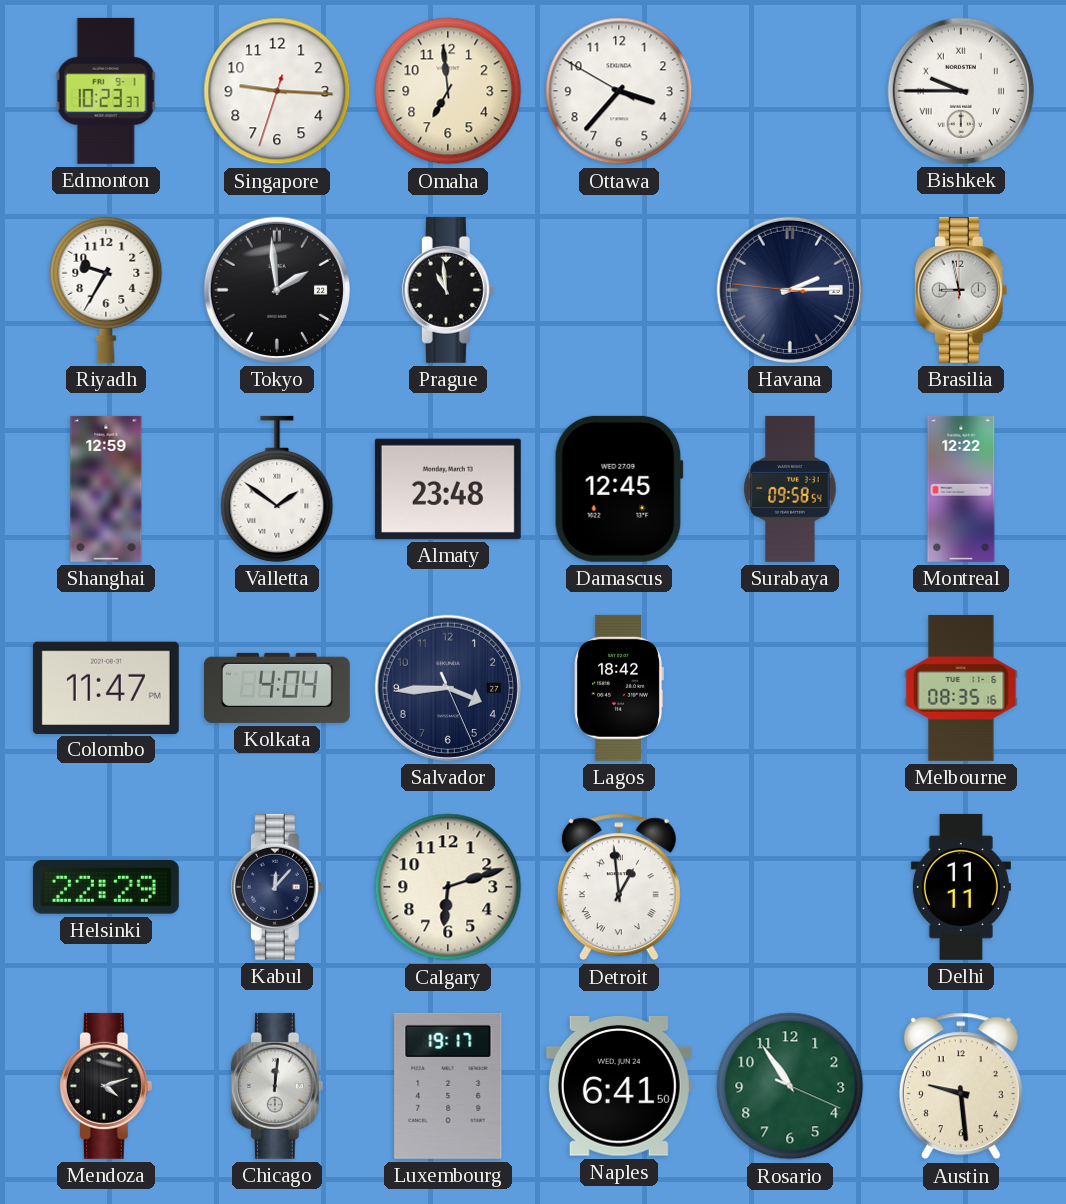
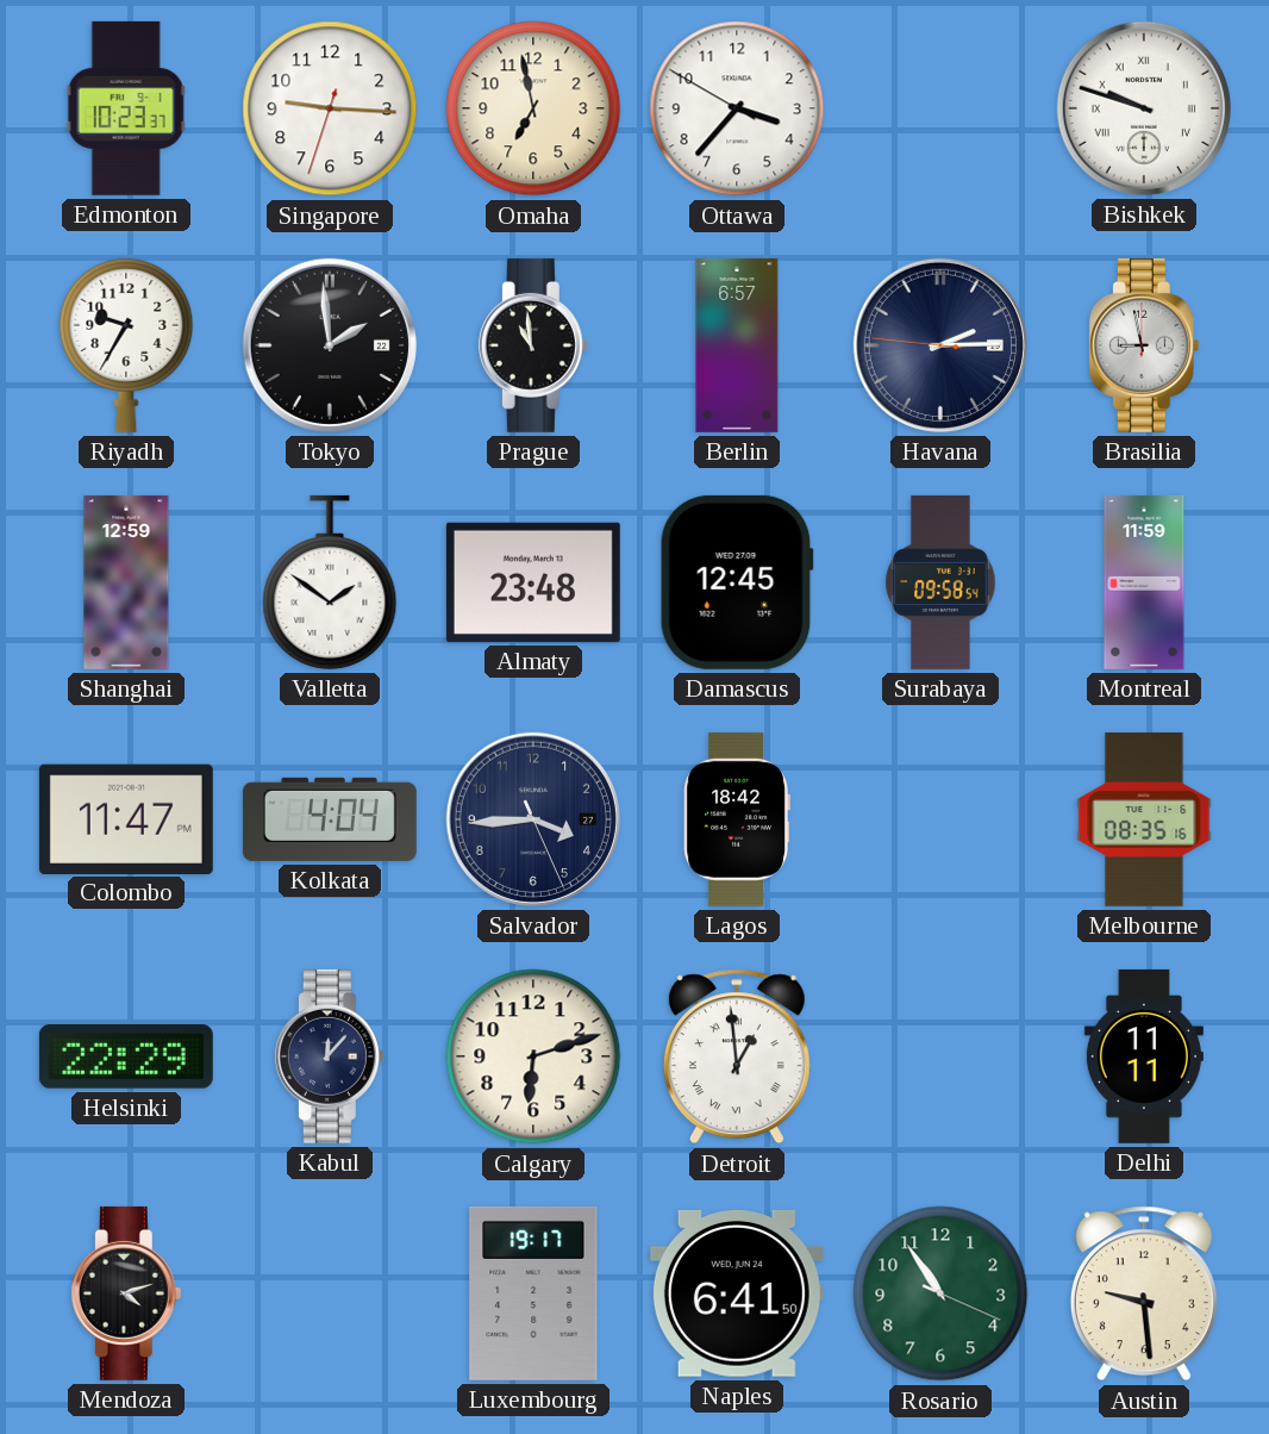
Omaha: 6:59 -> 6:58
Bishkek: 9:45 -> 9:48
Berlin: none -> 6:57
Montreal: 12:22 -> 11:59
Chicago: 12:01 -> none
